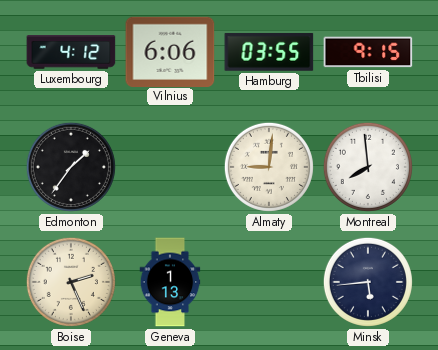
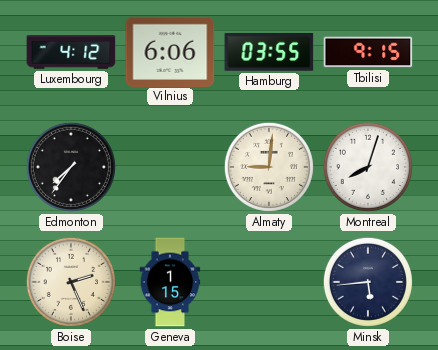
Edmonton: 1:36 -> 7:36
Montreal: 7:59 -> 8:03
Geneva: 1:13 -> 1:15
